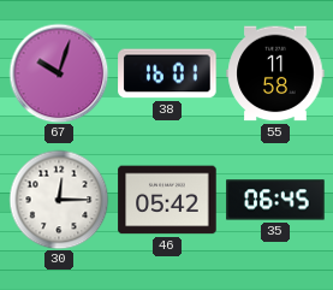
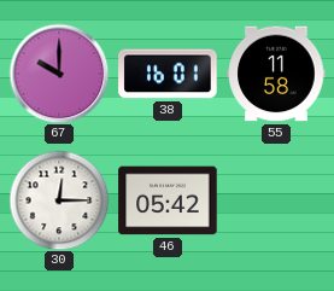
67: 10:03 -> 10:00
35: 06:45 -> none
